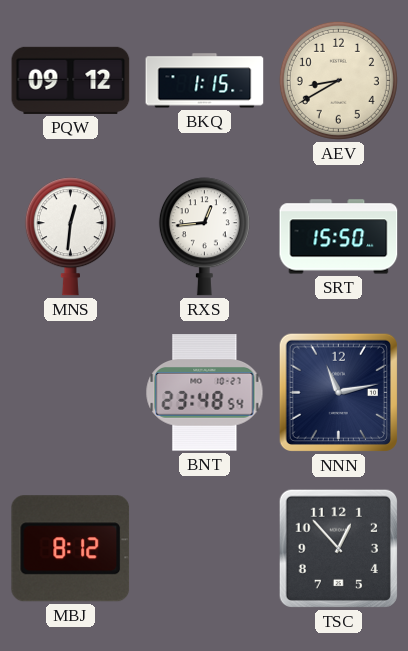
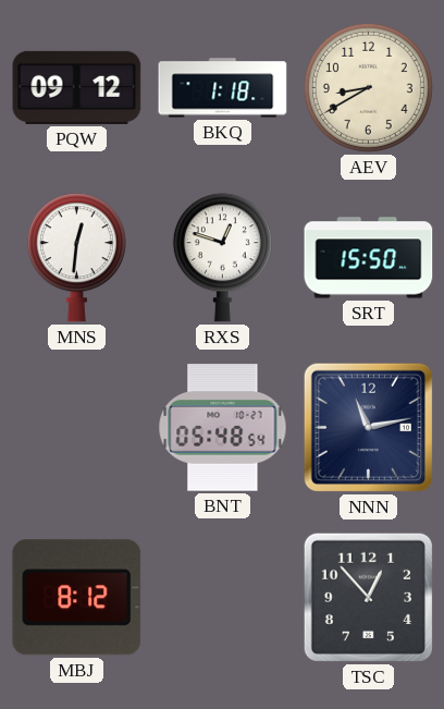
BKQ: 1:15 -> 1:18
RXS: 12:44 -> 12:48
BNT: 23:48 -> 05:48
